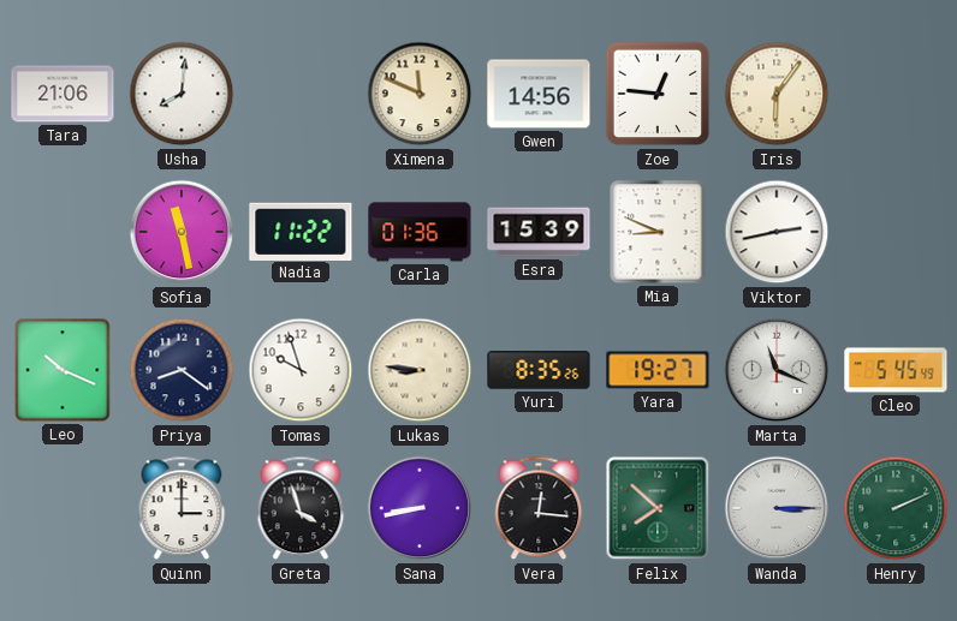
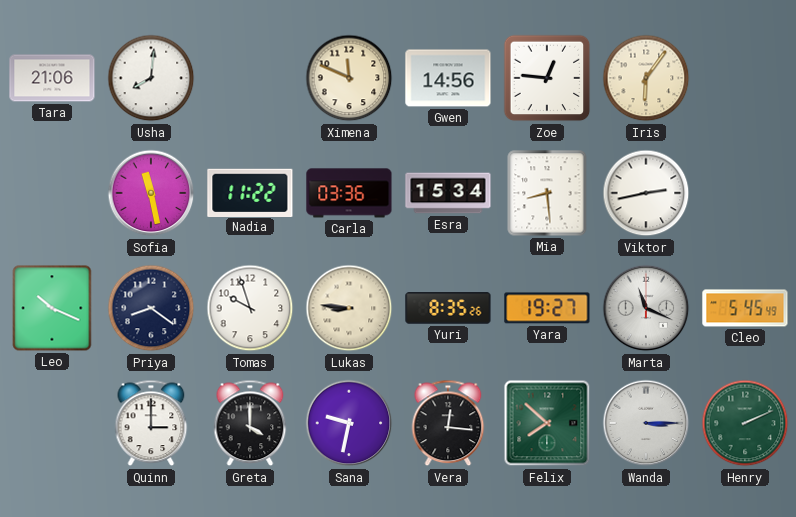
Carla: 01:36 -> 03:36
Esra: 15:39 -> 15:34
Mia: 8:49 -> 8:29
Greta: 3:57 -> 4:00
Sana: 8:43 -> 9:32
